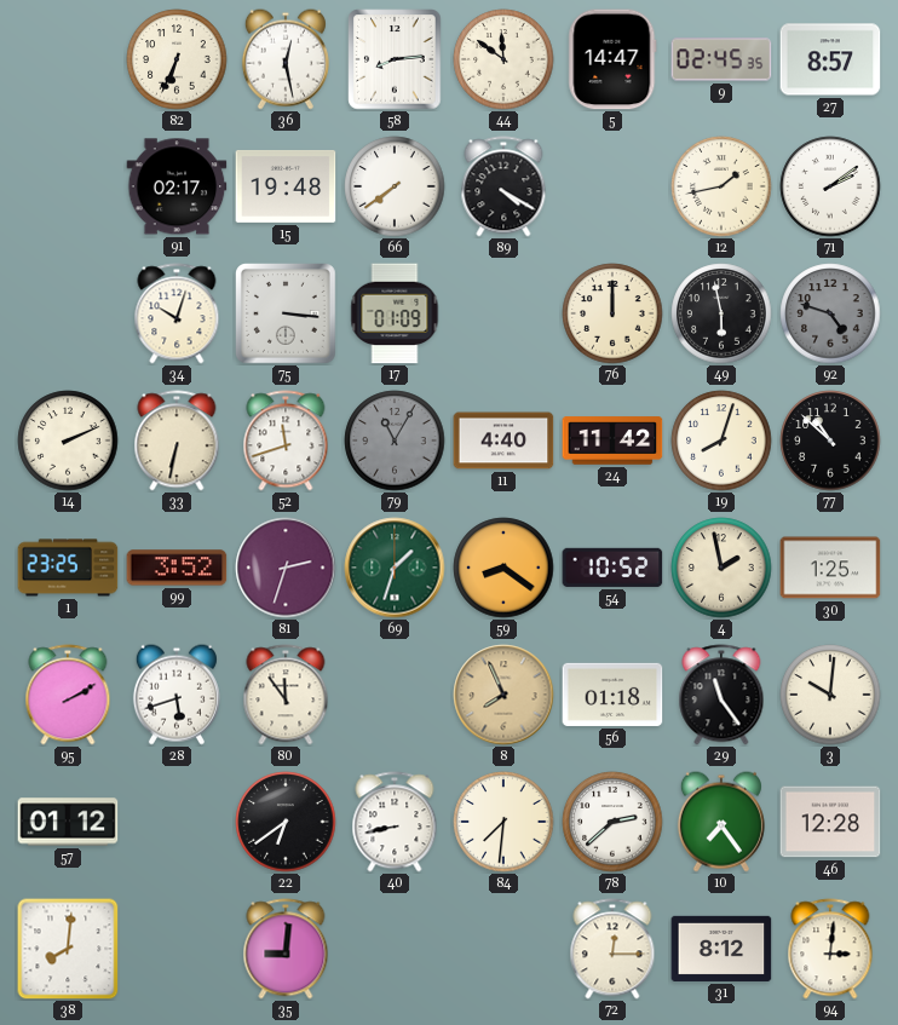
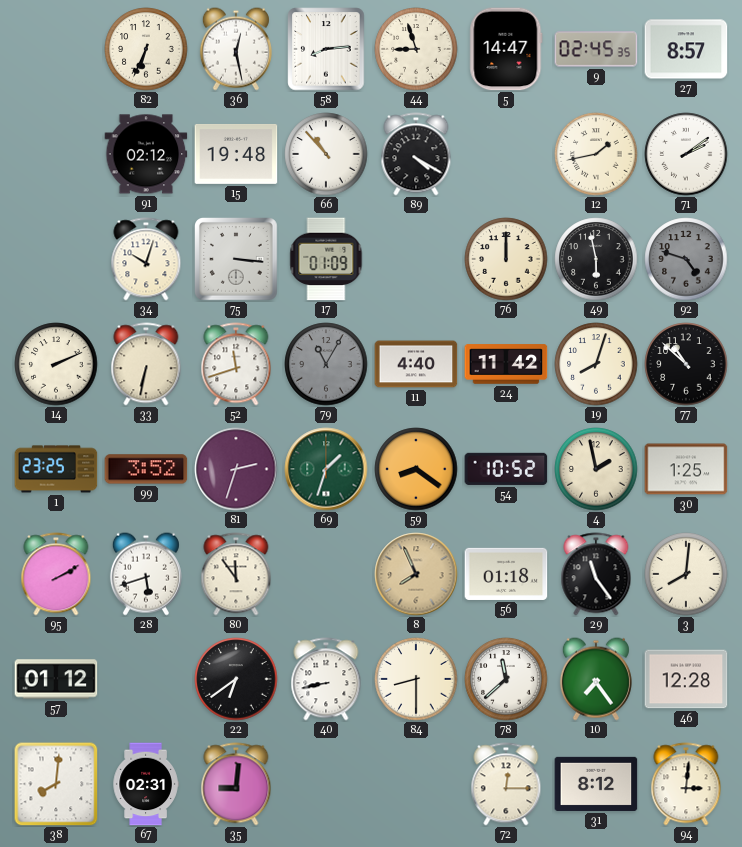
44: 11:51 -> 8:57
91: 02:17 -> 02:12
66: 7:39 -> 10:53
3: 10:01 -> 8:01
84: 7:31 -> 8:30
78: 2:38 -> 11:38
67: none -> 02:31
